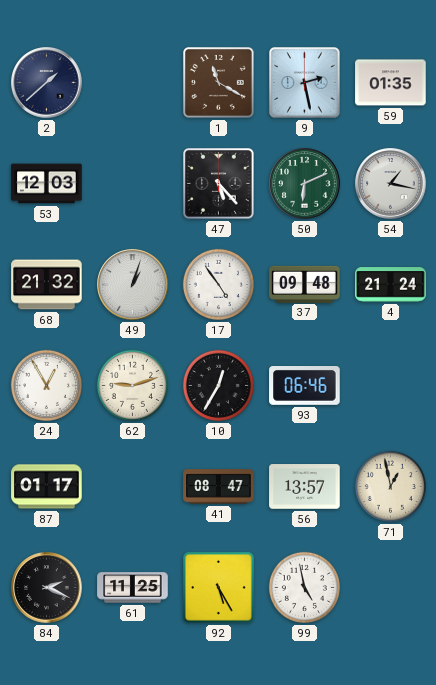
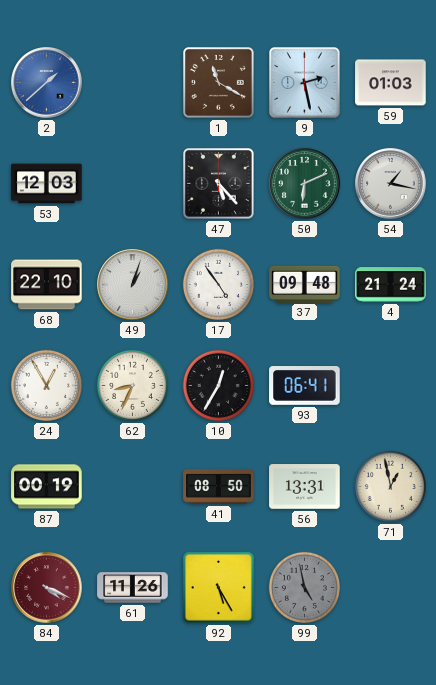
2 dial: navy -> blue
59: 01:35 -> 01:03
68: 21:32 -> 22:10
62: 9:12 -> 8:34
93: 06:46 -> 06:41
87: 01:17 -> 00:19
41: 08:47 -> 08:50
56: 13:57 -> 13:31
84: 2:19 -> 4:19
84 dial: black -> burgundy
61: 11:25 -> 11:26
99 dial: white -> grey
